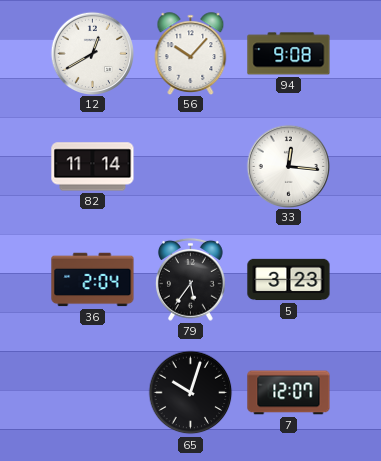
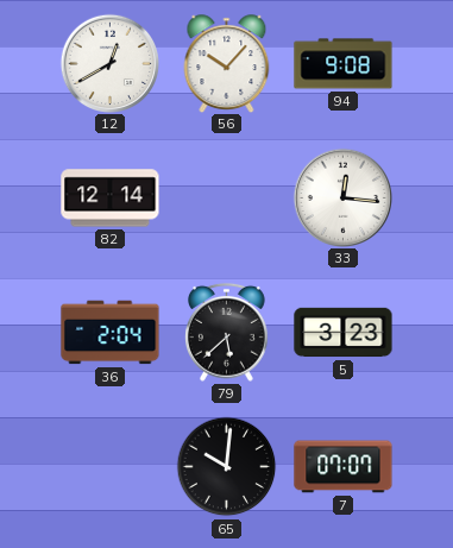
82: 11:14 -> 12:14
79: 5:36 -> 5:38
65: 10:03 -> 10:01
7: 12:07 -> 07:07
